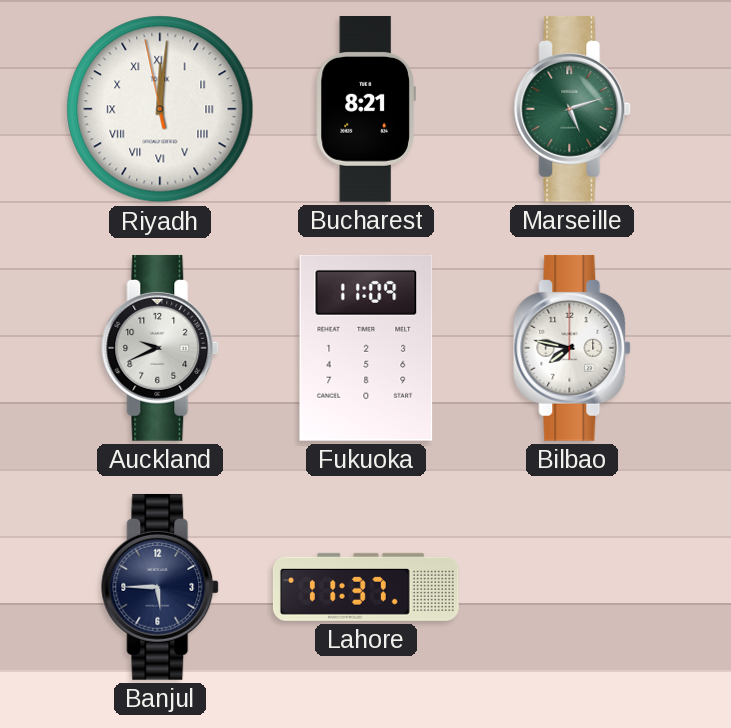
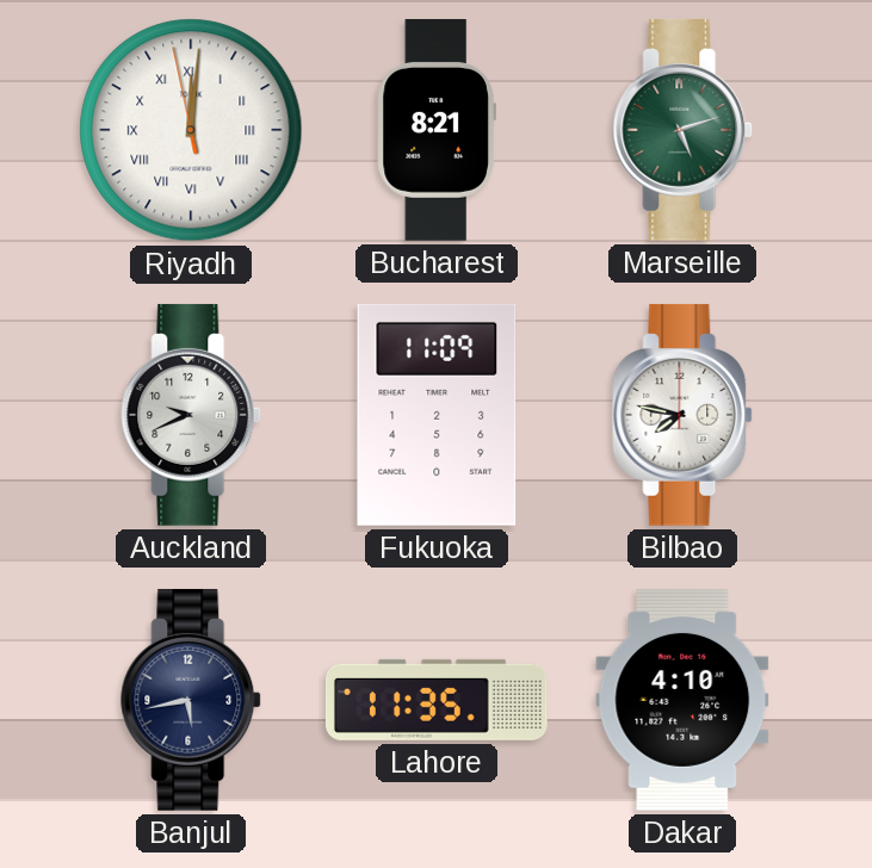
Banjul: 5:45 -> 5:43
Lahore: 11:37 -> 11:35
Dakar: none -> 4:10
